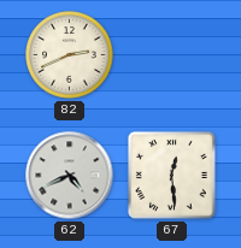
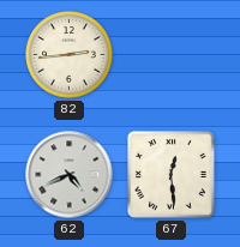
82: 2:41 -> 2:44
